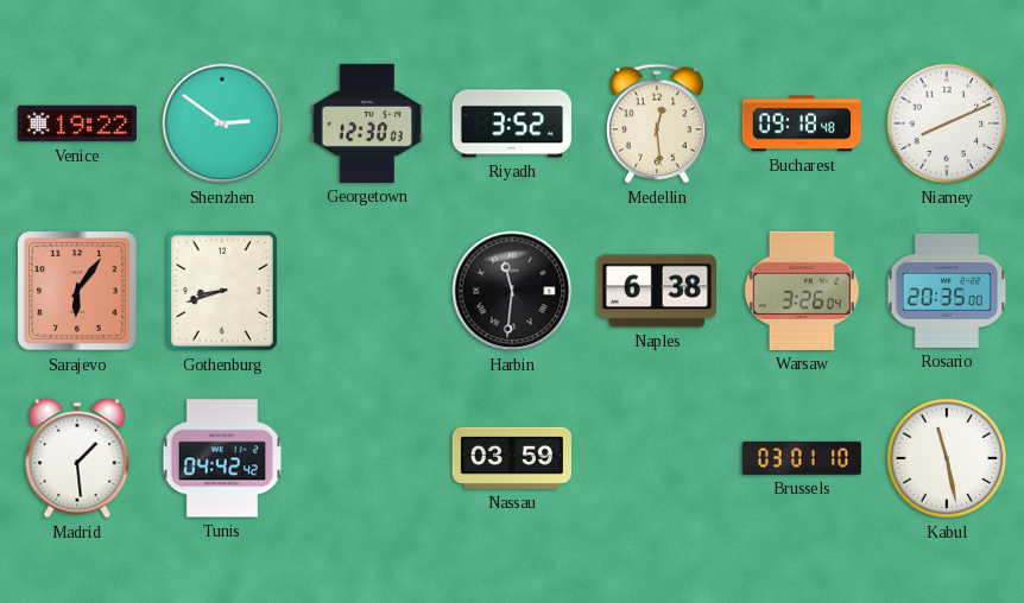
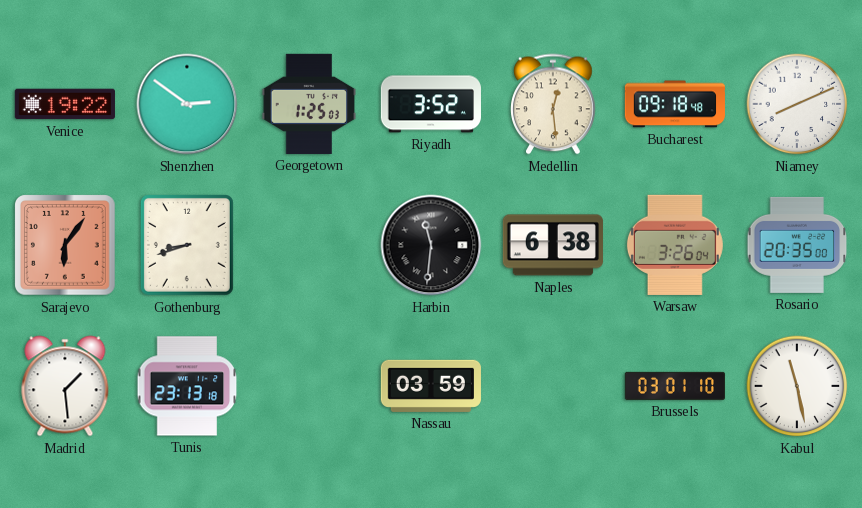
Georgetown: 12:30 -> 1:25
Tunis: 04:42 -> 23:13
